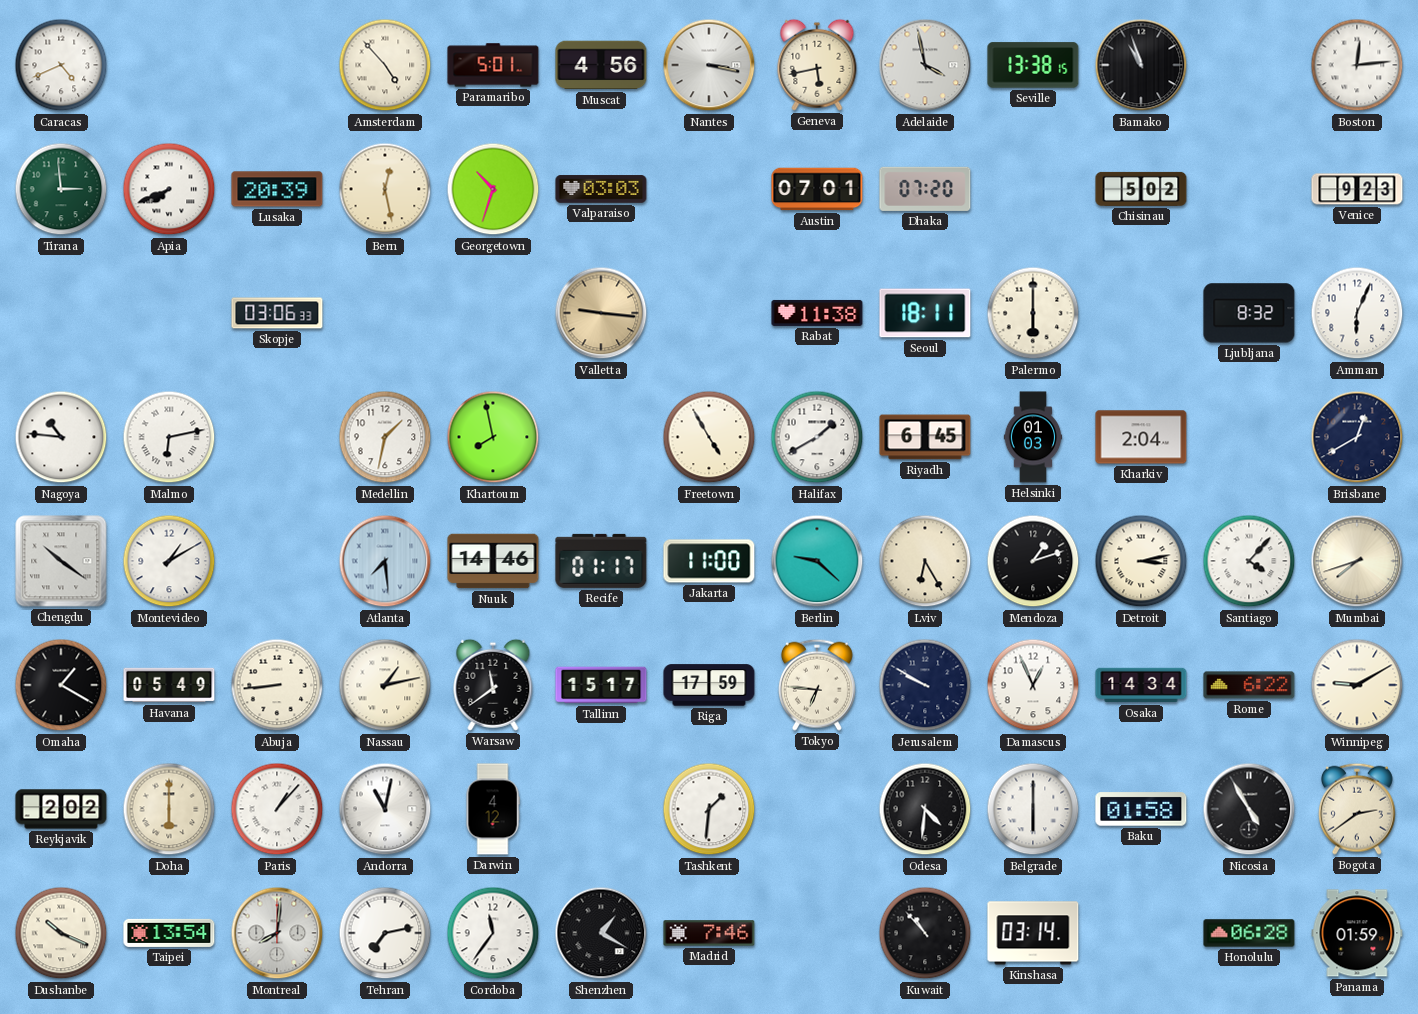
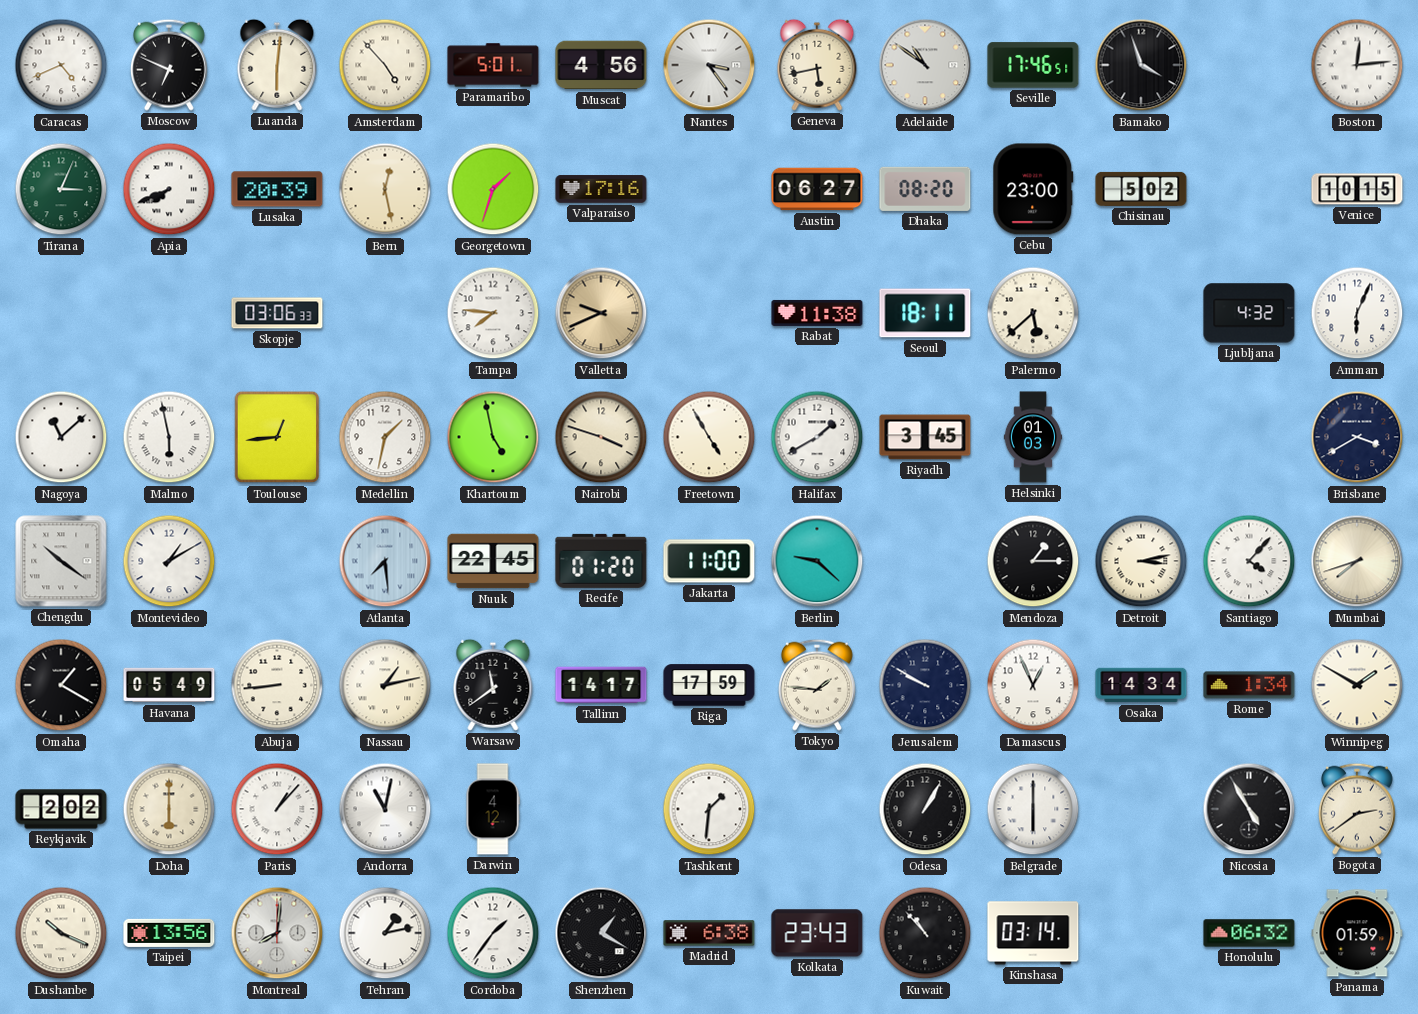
Moscow: none -> 6:49
Luanda: none -> 6:01
Nantes: 3:17 -> 3:24
Adelaide: 3:58 -> 10:51
Seville: 13:38 -> 17:46
Bamako: 10:57 -> 3:57
Tirana: 2:59 -> 3:04
Georgetown: 10:33 -> 1:33
Valparaiso: 03:03 -> 17:16
Austin: 07:01 -> 06:27
Dhaka: 07:20 -> 08:20
Cebu: none -> 23:00
Venice: 9:23 -> 10:15
Tampa: none -> 7:46
Valletta: 9:16 -> 9:41
Palermo: 6:00 -> 5:38
Ljubljana: 8:32 -> 4:32
Nagoya: 10:46 -> 11:08
Malmo: 6:13 -> 5:58
Toulouse: none -> 12:44
Khartoum: 7:58 -> 4:58
Nairobi: none -> 3:48
Riyadh: 6:45 -> 3:45
Kharkiv: 2:04 -> none
Brisbane: 12:40 -> 3:40
Nuuk: 14:46 -> 22:45
Recife: 01:17 -> 01:20
Lviv: 6:25 -> none
Mendoza: 1:12 -> 1:15
Tallinn: 15:17 -> 14:17
Tokyo: 6:46 -> 1:46
Rome: 6:22 -> 1:34
Winnipeg: 9:10 -> 1:50
Odesa: 4:31 -> 1:05
Baku: 01:58 -> none
Taipei: 13:54 -> 13:56
Tehran: 7:13 -> 1:13
Cordoba: 11:36 -> 1:36
Madrid: 7:46 -> 6:38
Kolkata: none -> 23:43
Honolulu: 06:28 -> 06:32
